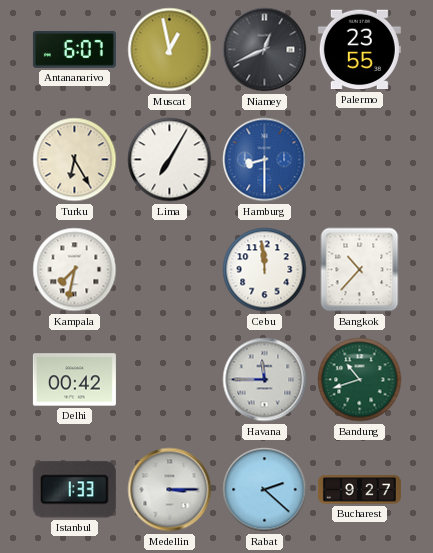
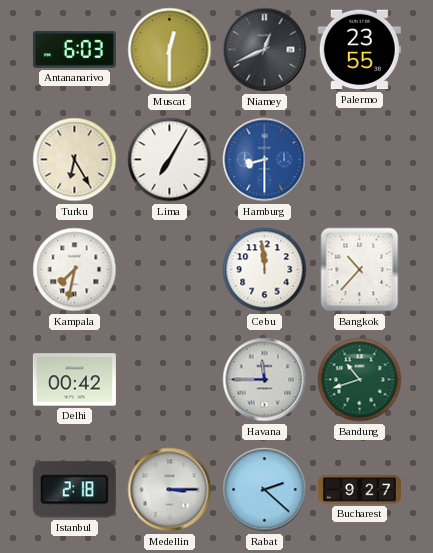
Antananarivo: 6:07 -> 6:03
Muscat: 12:58 -> 12:30
Istanbul: 1:33 -> 2:18
